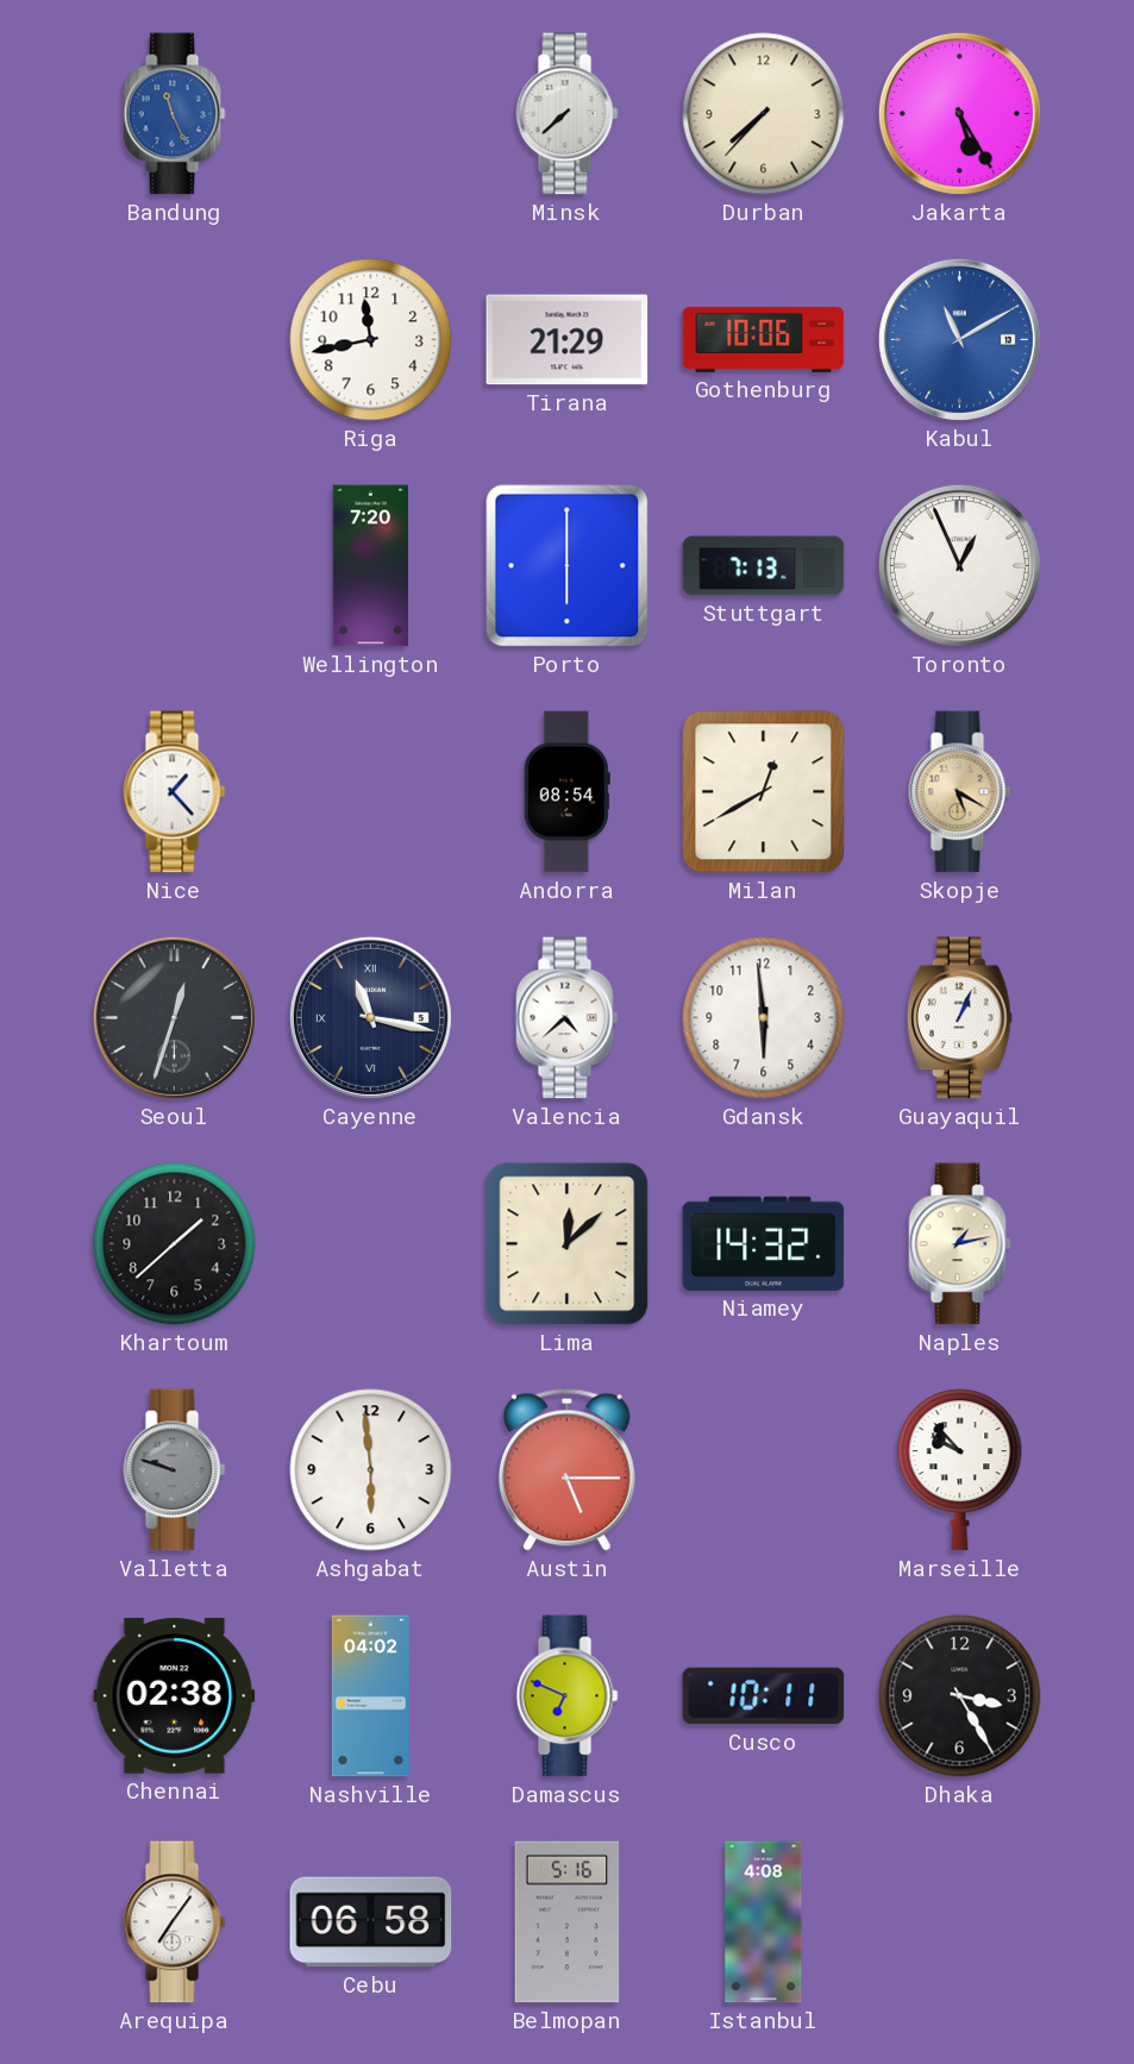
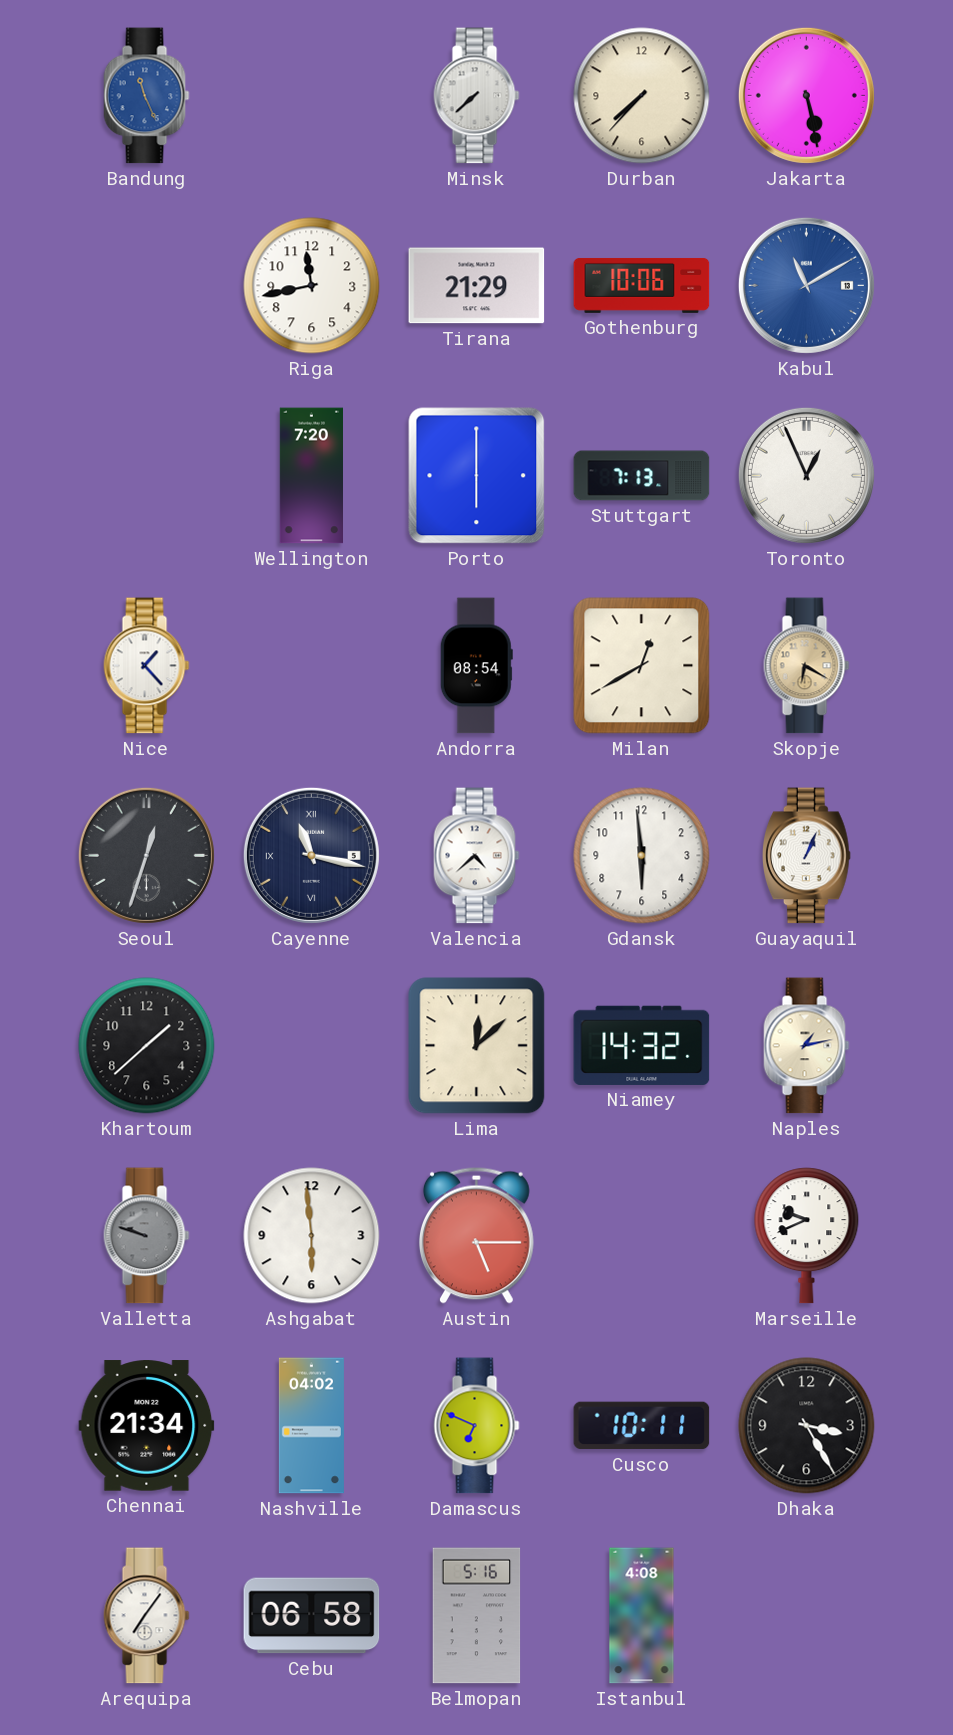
Jakarta: 5:25 -> 5:28
Skopje: 5:20 -> 6:20
Marseille: 9:53 -> 9:41
Chennai: 02:38 -> 21:34
